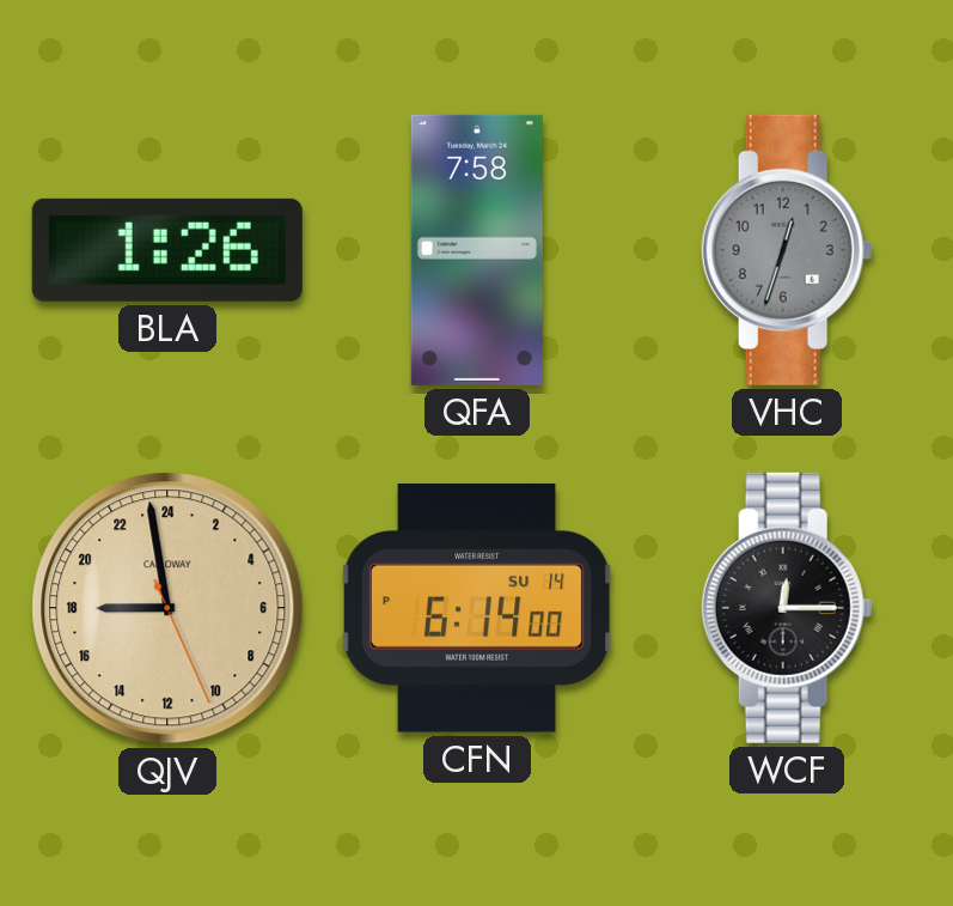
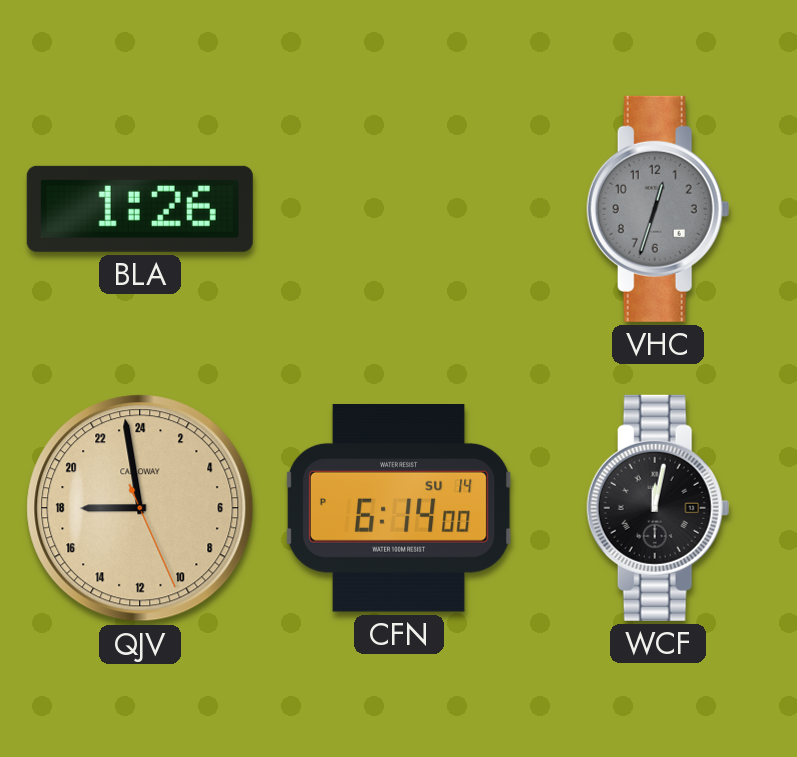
QFA: 7:58 -> none
WCF: 12:15 -> 12:02
